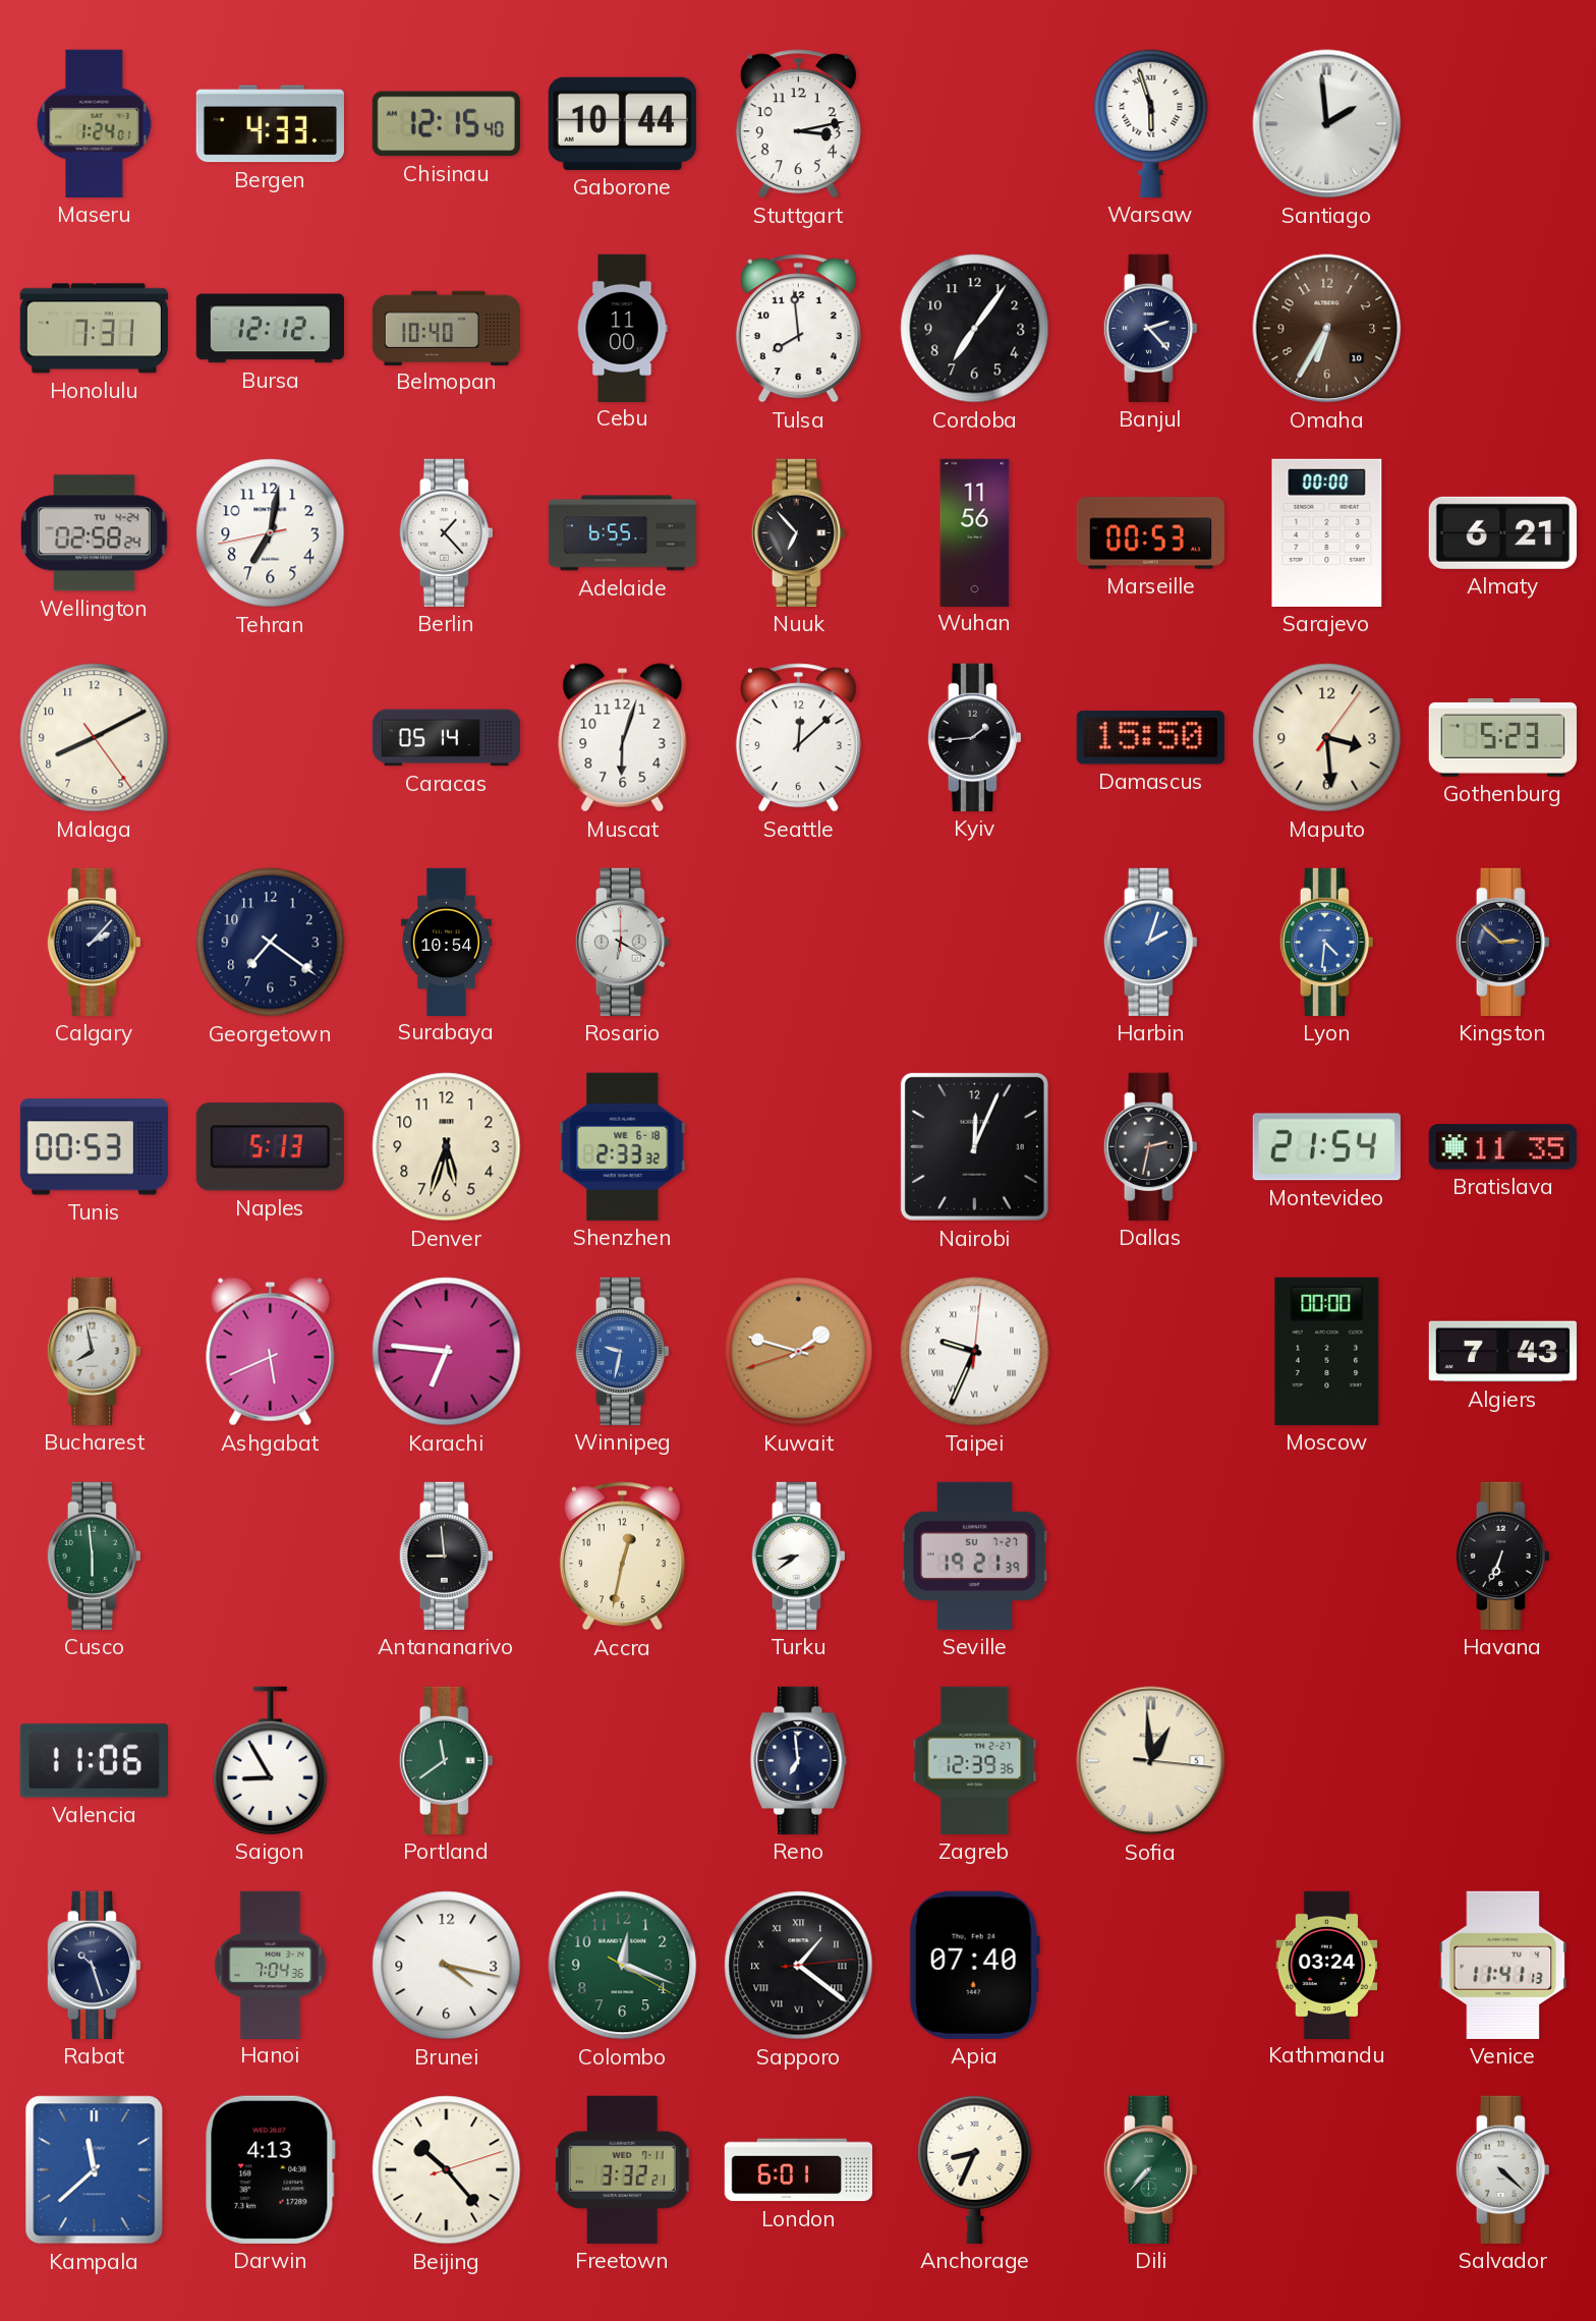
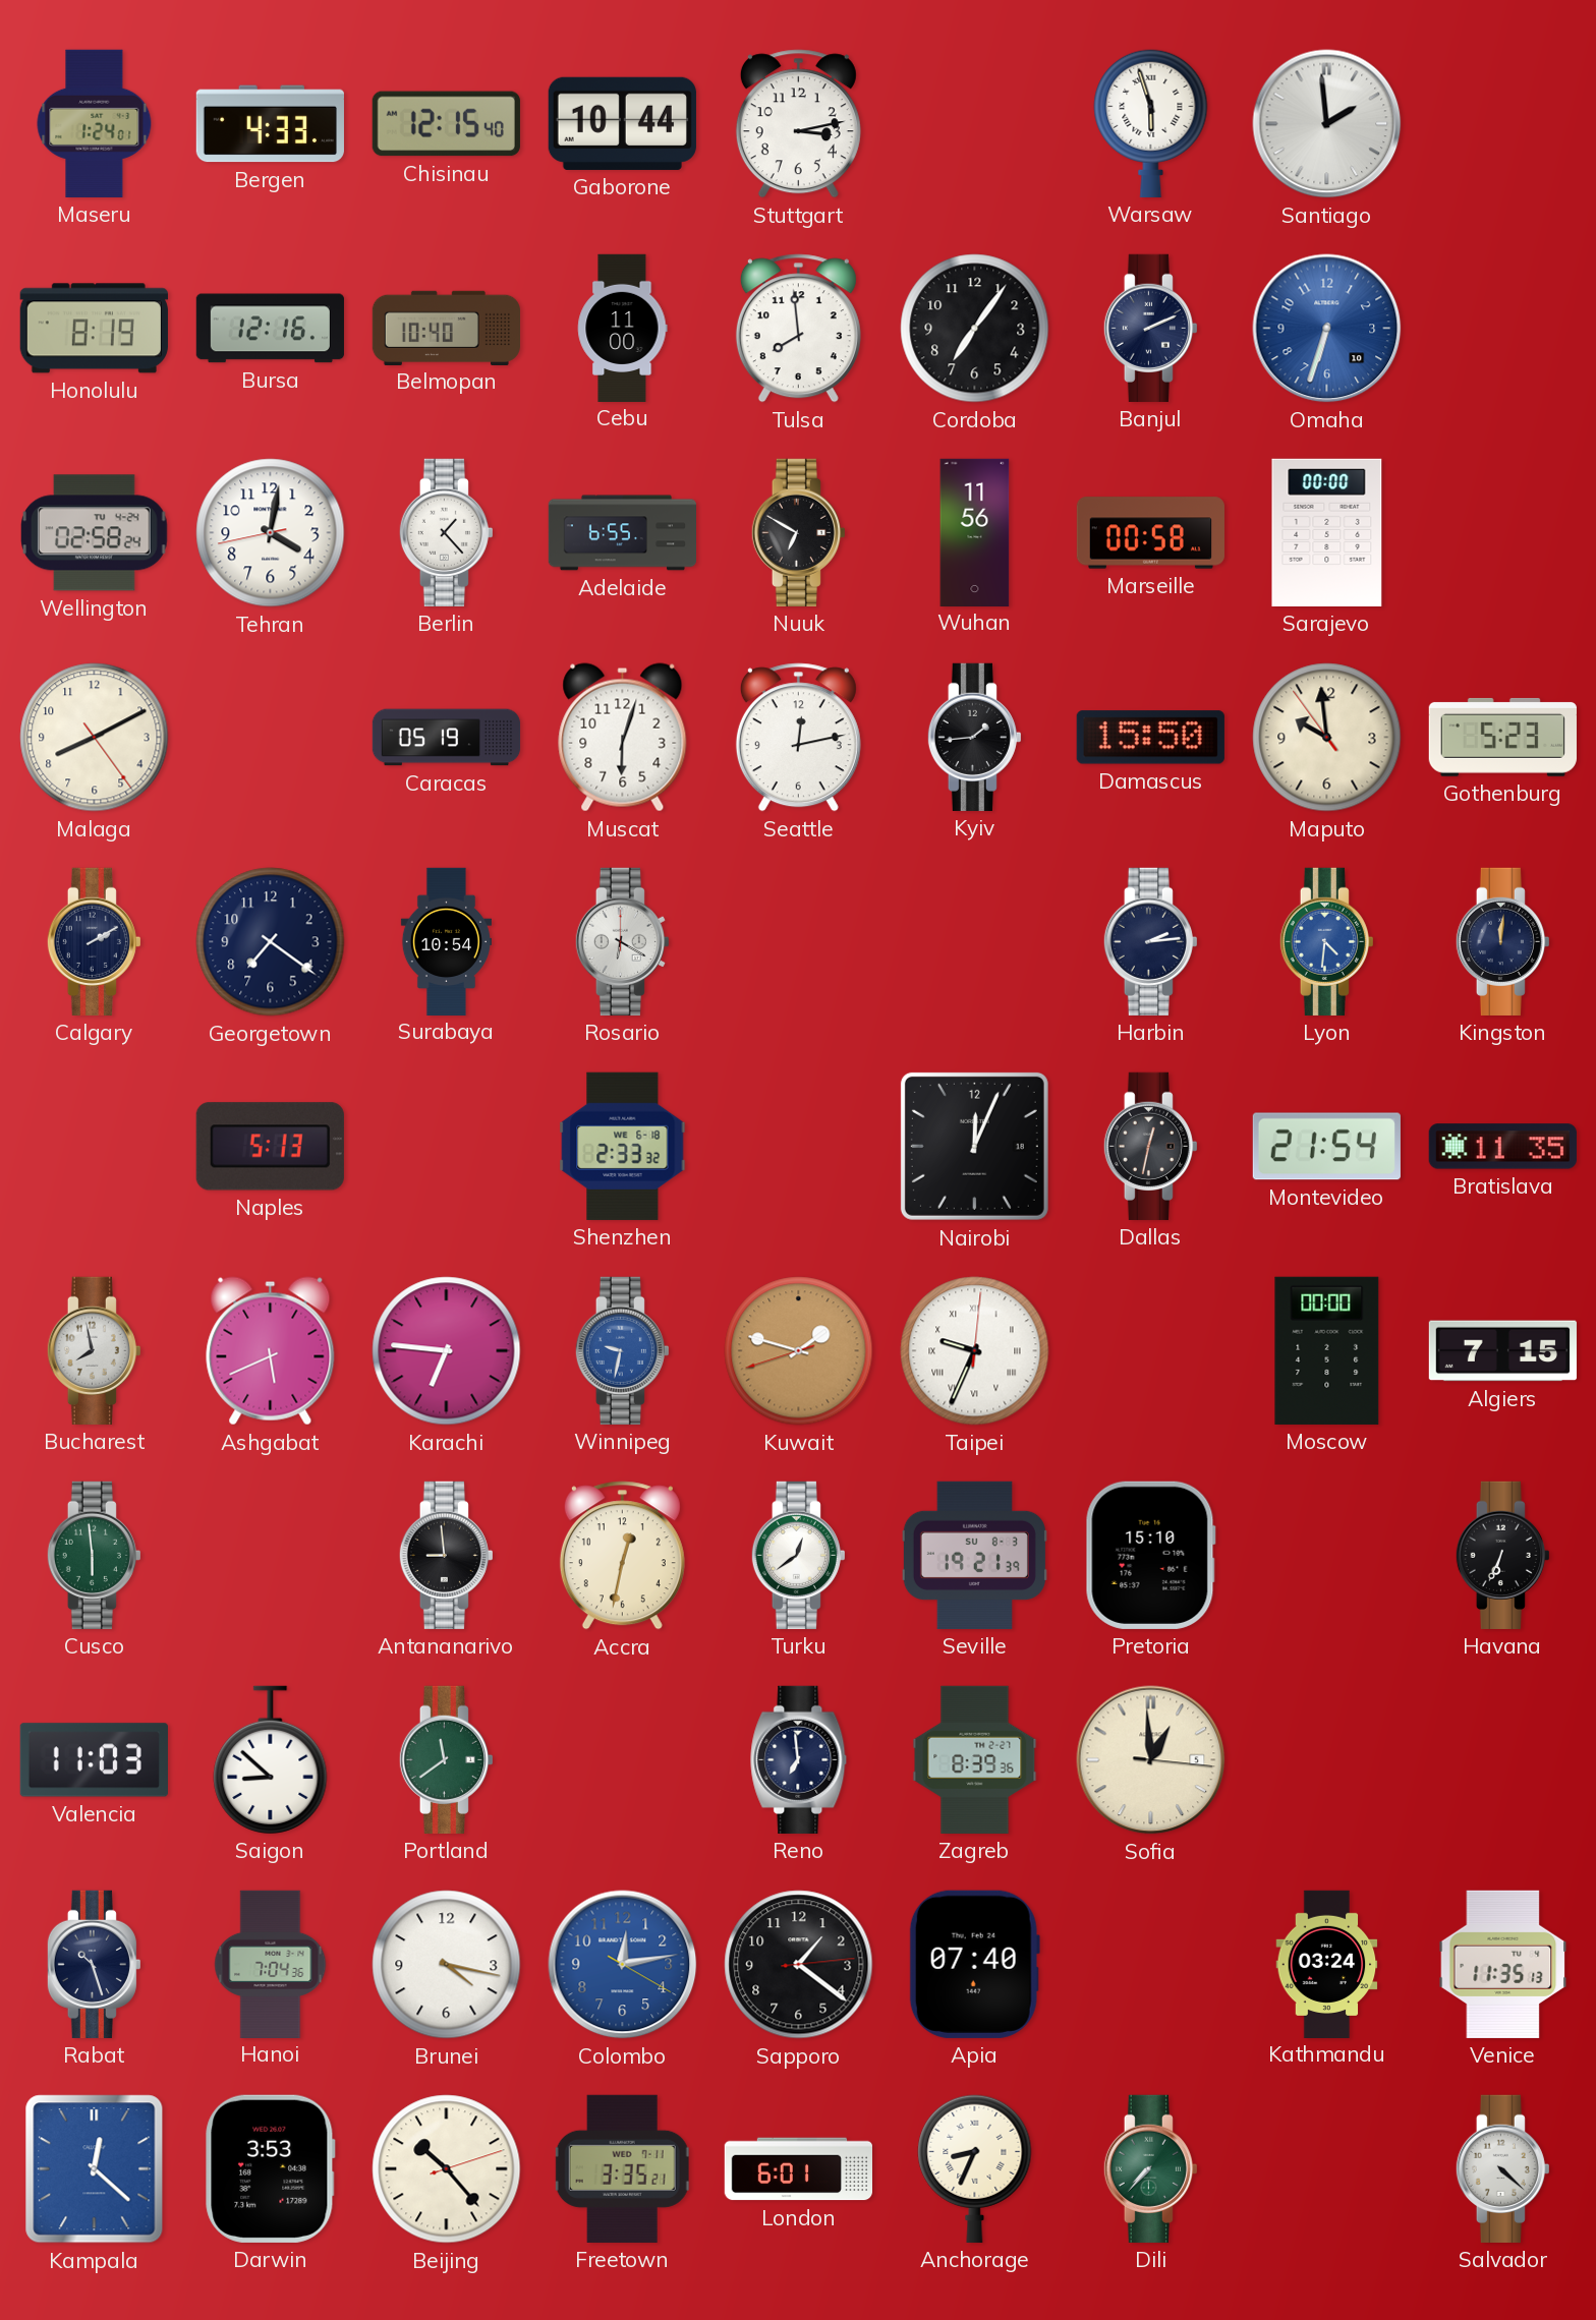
Honolulu: 7:31 -> 8:19
Bursa: 12:12 -> 12:16
Banjul: 2:23 -> 2:11
Omaha: 6:35 -> 6:33
Omaha dial: brown -> blue
Tehran: 7:01 -> 4:01
Nuuk: 6:53 -> 6:50
Marseille: 00:53 -> 00:58
Almaty: 6:21 -> none
Caracas: 05:14 -> 05:19
Seattle: 12:08 -> 12:13
Maputo: 3:29 -> 9:58
Calgary: 2:07 -> 2:10
Harbin: 2:03 -> 2:14
Harbin dial: blue -> navy
Kingston: 2:52 -> 12:01
Tunis: 00:53 -> none
Denver: 5:33 -> none
Dallas: 2:32 -> 12:32
Algiers: 7:43 -> 7:15
Turku: 8:39 -> 12:39
Seville date: SU 7-27 -> SU 8-3
Pretoria: none -> 15:10
Valencia: 11:06 -> 11:03
Saigon: 8:55 -> 8:52
Zagreb: 12:39 -> 8:39
Colombo: 12:18 -> 12:13
Colombo dial: green -> blue
Sapporo numerals: Roman -> Arabic
Venice: 11:41 -> 11:35
Kampala: 11:38 -> 12:22
Darwin: 4:13 -> 3:53
Freetown: 3:32 -> 3:35
